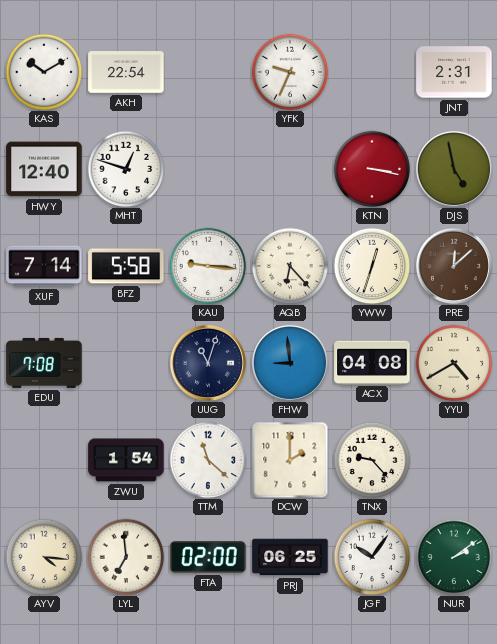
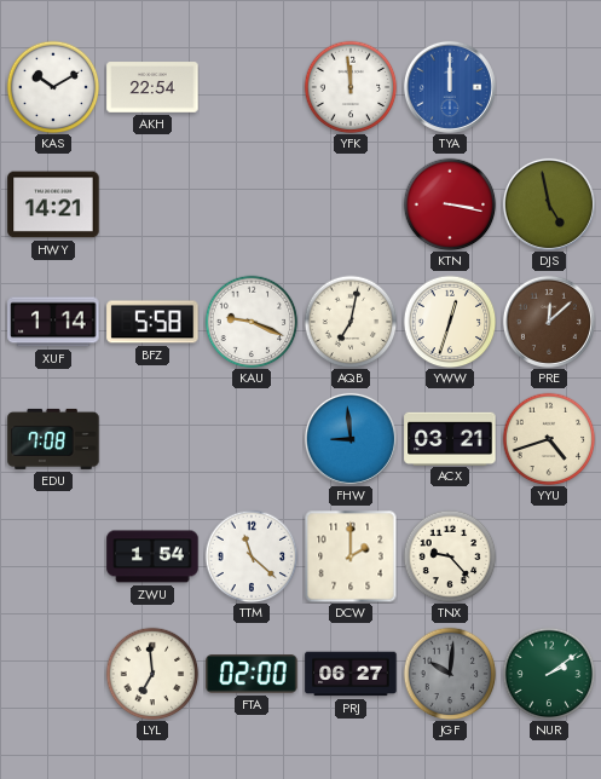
YFK: 9:34 -> 11:59
TYA: none -> 12:00
JNT: 2:31 -> none
HWY: 12:40 -> 14:21
MHT: 12:48 -> none
XUF: 7:14 -> 1:14
KAU: 9:16 -> 9:19
AQB: 6:23 -> 7:02
UUG: 11:03 -> none
ACX: 04:08 -> 03:21
YYU: 4:40 -> 4:42
AYV: 4:16 -> none
PRJ: 06:25 -> 06:27
JGF: 10:06 -> 10:01
JGF dial: white -> grey
